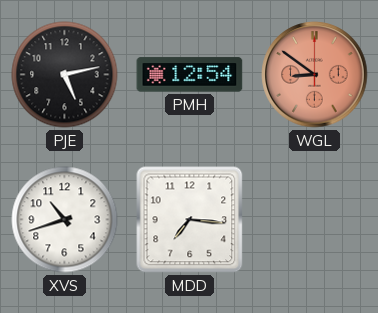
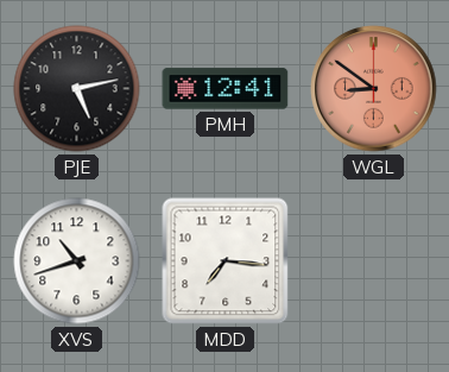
PMH: 12:54 -> 12:41
